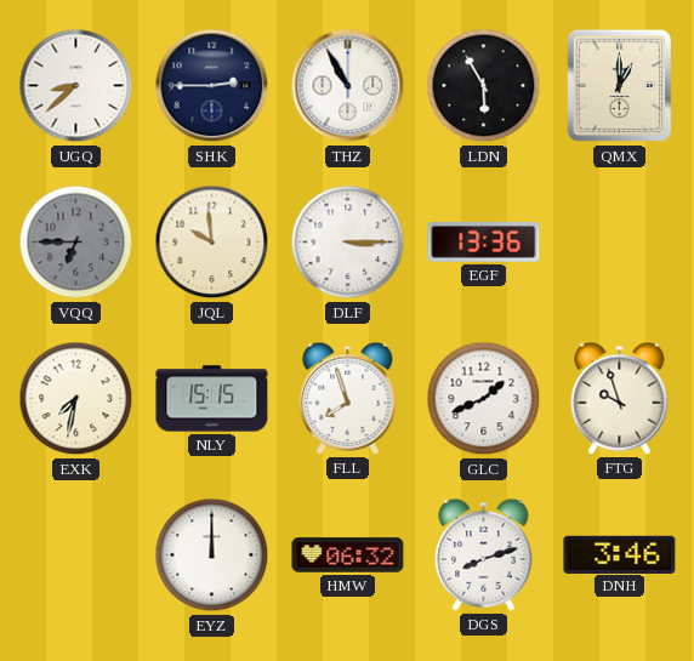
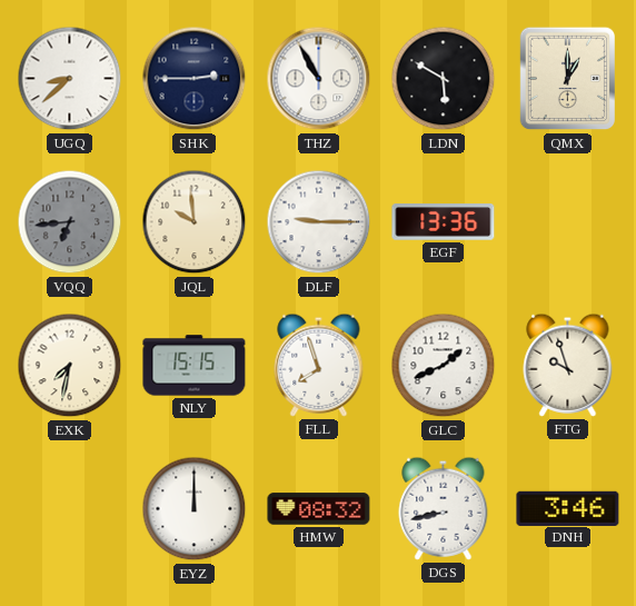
LDN: 5:55 -> 5:50
VQQ: 6:45 -> 6:44
DLF: 3:15 -> 9:15
HMW: 06:32 -> 08:32
DGS: 8:12 -> 8:43
